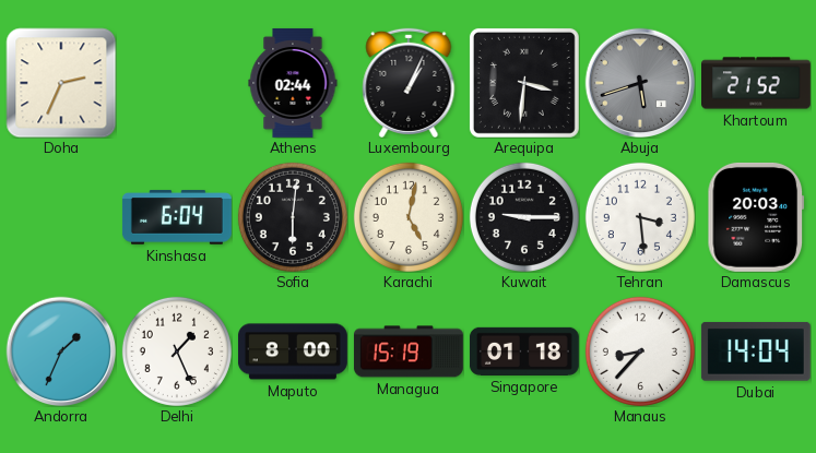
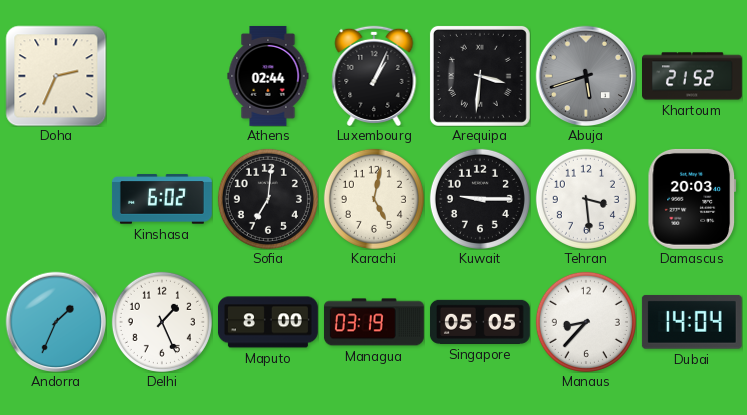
Kinshasa: 6:04 -> 6:02
Sofia: 6:01 -> 7:01
Managua: 15:19 -> 03:19
Singapore: 01:18 -> 05:05
